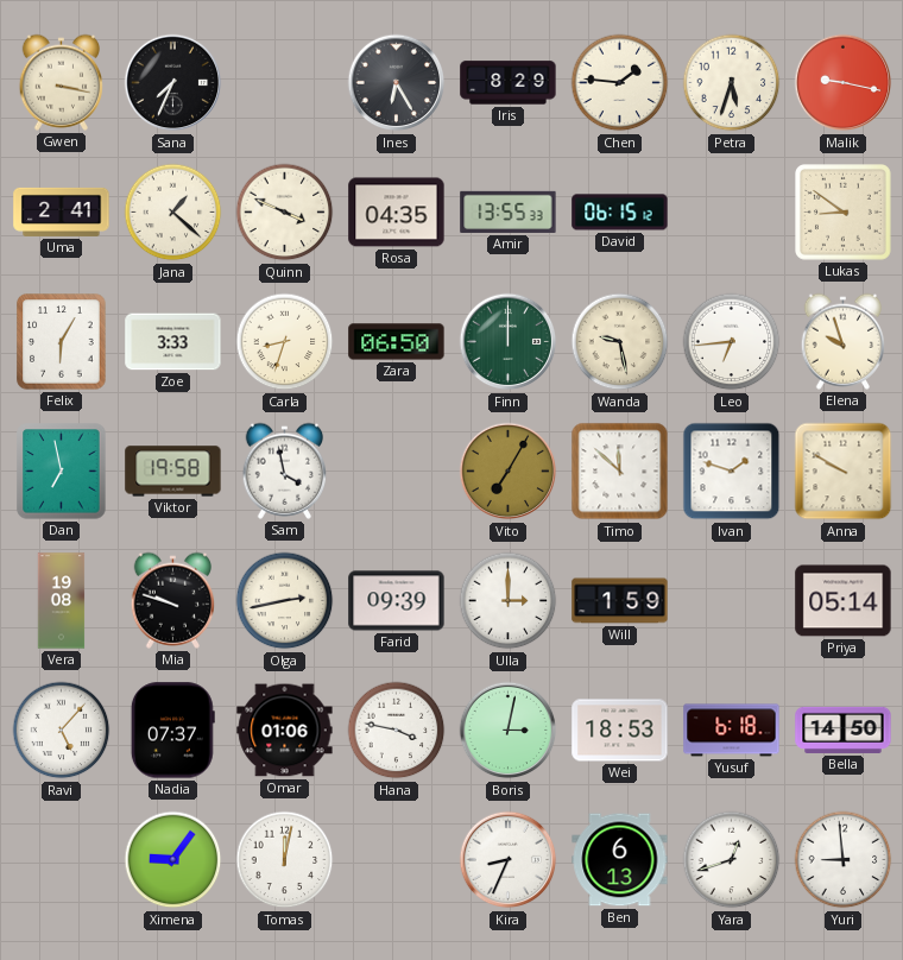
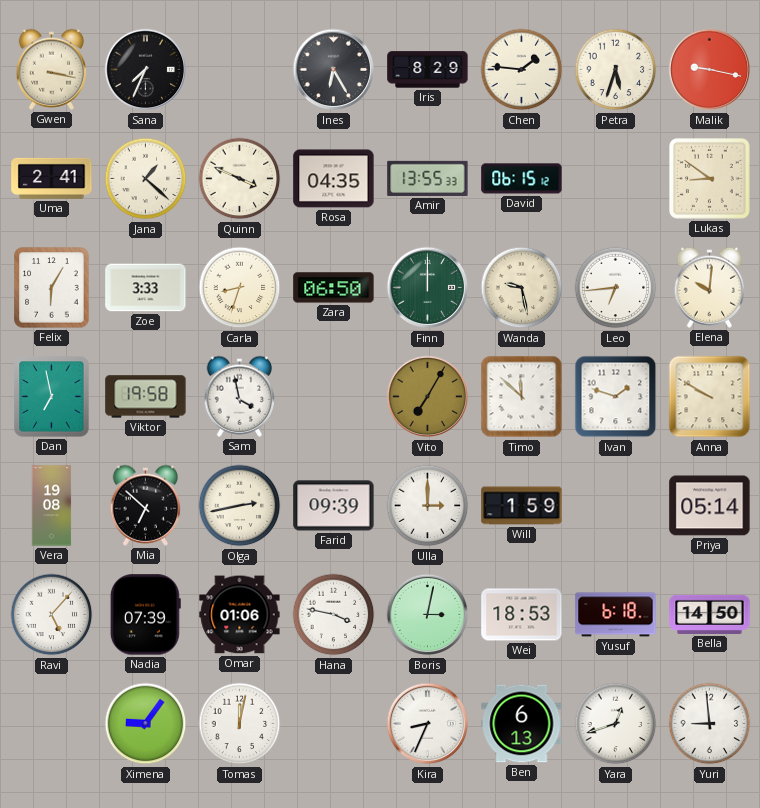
Elena: 9:57 -> 10:01
Mia: 9:48 -> 6:52
Nadia: 07:37 -> 07:39
